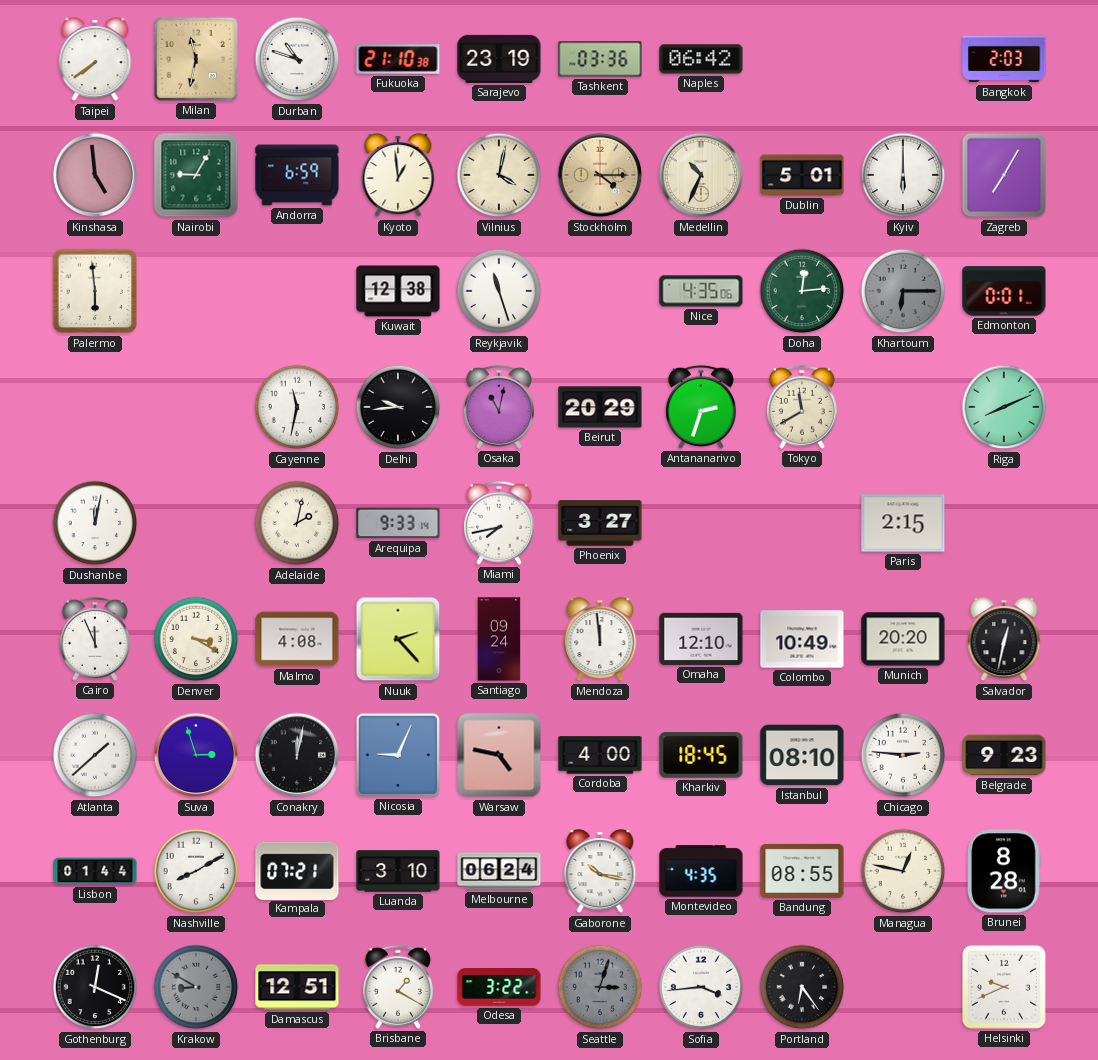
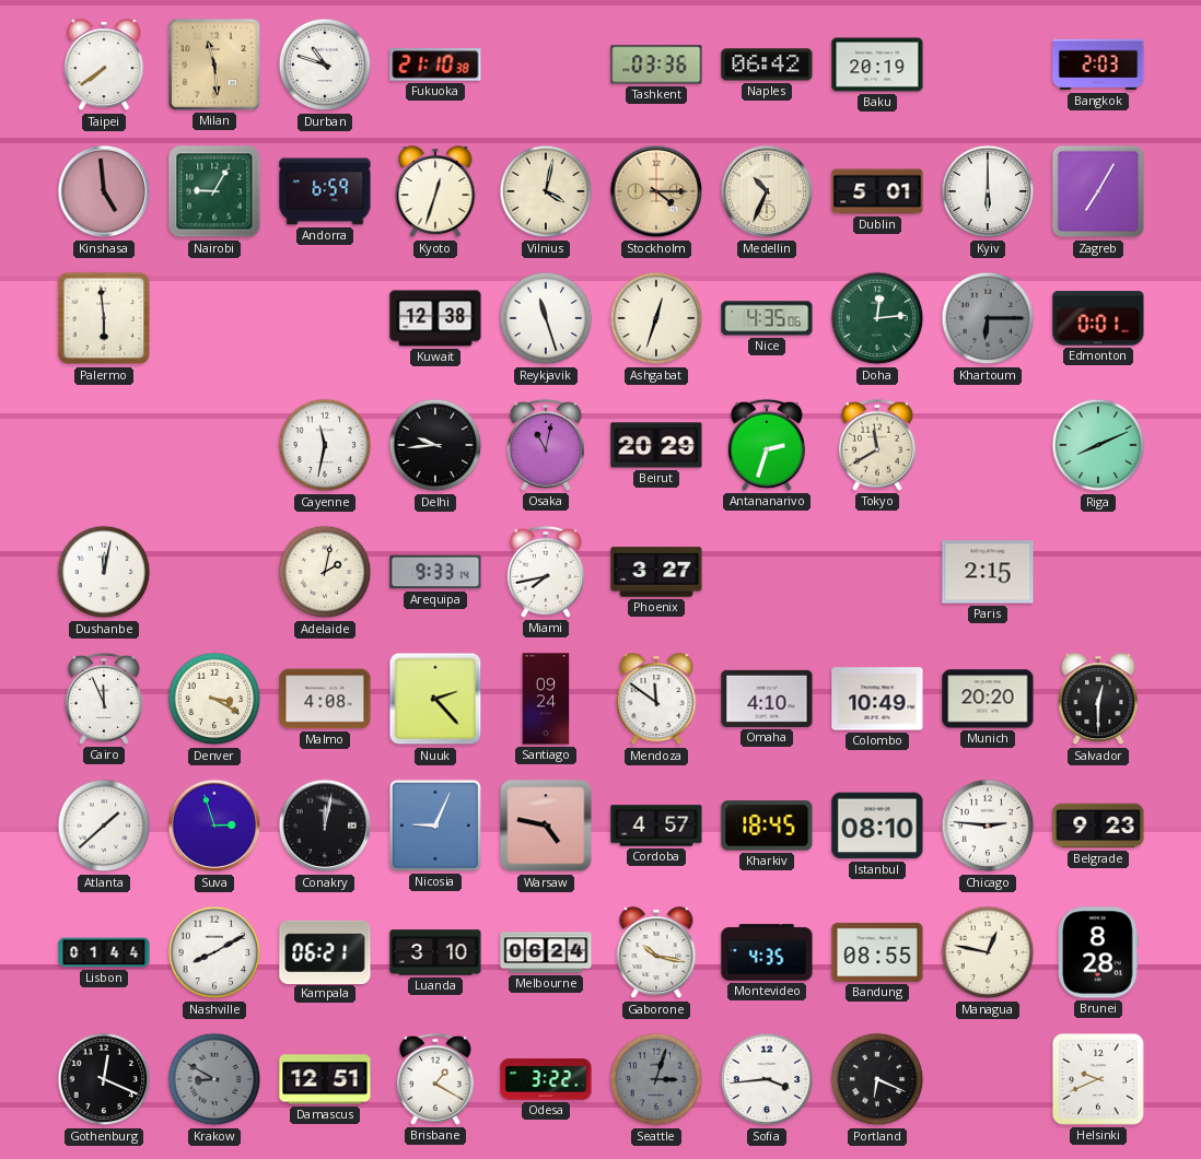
Milan: 11:32 -> 11:29
Sarajevo: 23:19 -> none
Baku: none -> 20:19
Kyoto: 12:59 -> 12:33
Ashgabat: none -> 12:33
Mendoza: 11:59 -> 11:51
Omaha: 12:10 -> 4:10
Salvador: 12:32 -> 12:30
Cordoba: 4:00 -> 4:57
Kampala: 07:21 -> 06:21
Portland: 6:24 -> 6:19
